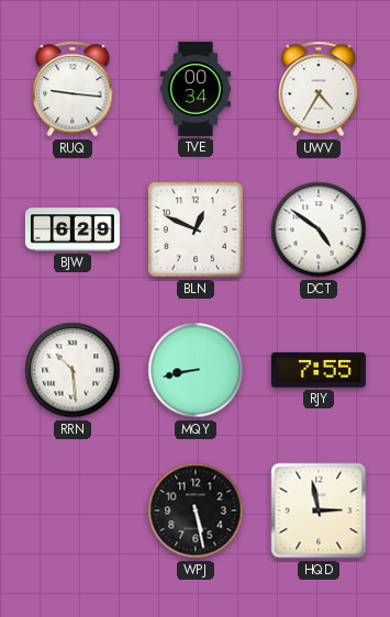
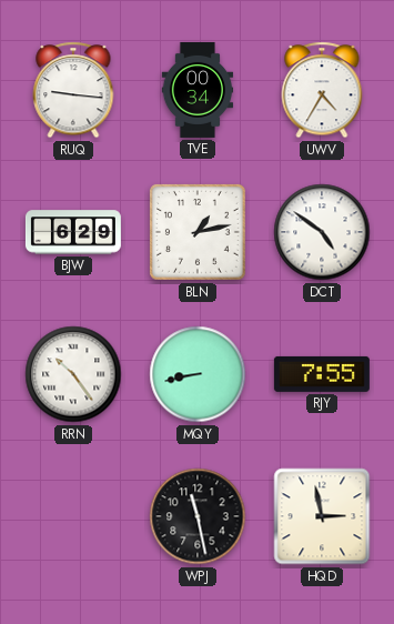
BLN: 12:49 -> 1:13
RRN: 10:29 -> 10:24
WPJ: 5:28 -> 11:28
